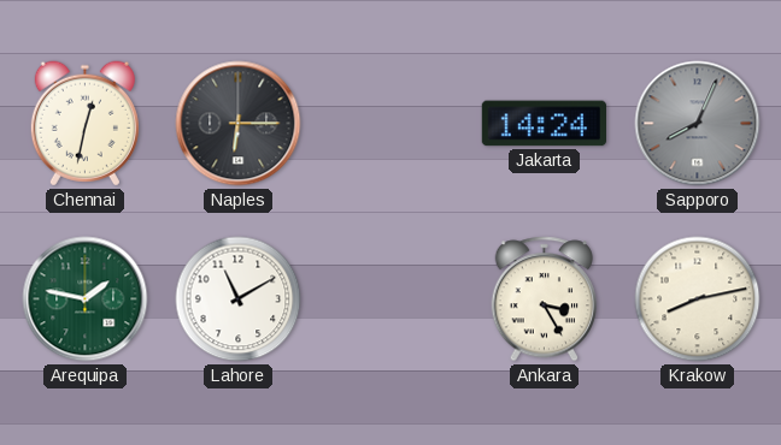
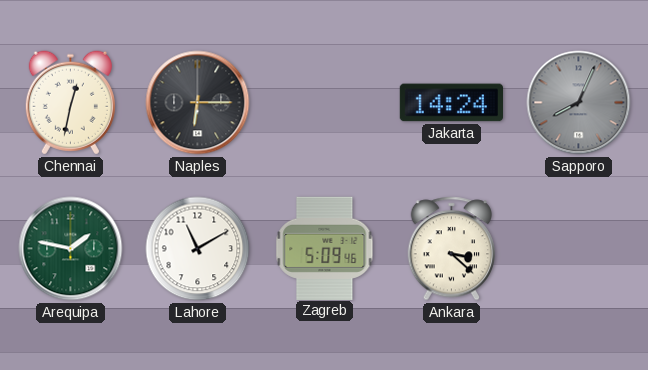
Zagreb: none -> 5:09
Ankara: 3:25 -> 3:22
Krakow: 8:13 -> none
